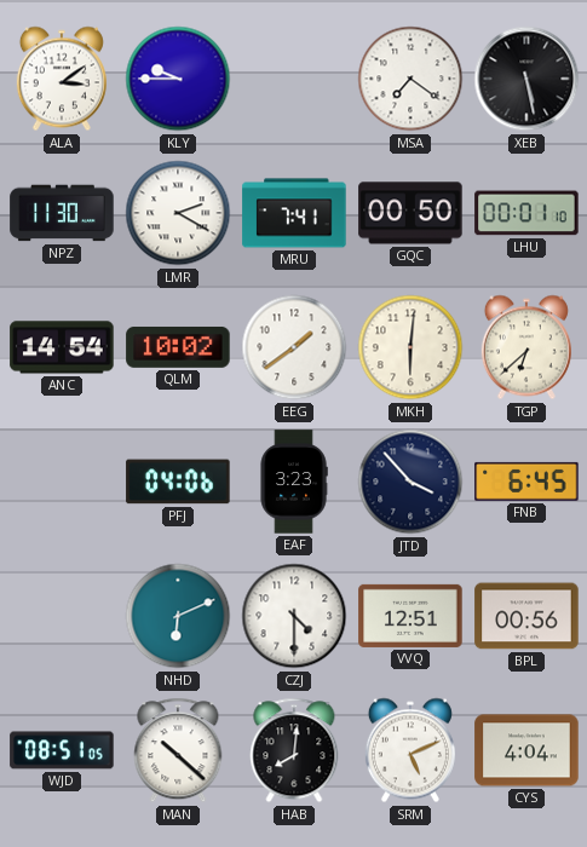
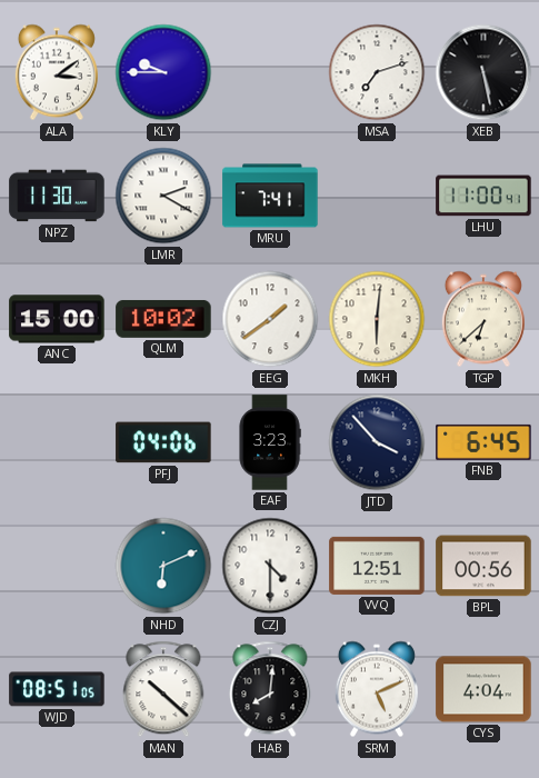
MSA: 7:21 -> 7:12
GQC: 00:50 -> none
LHU: 00:01 -> 11:00
ANC: 14:54 -> 15:00
